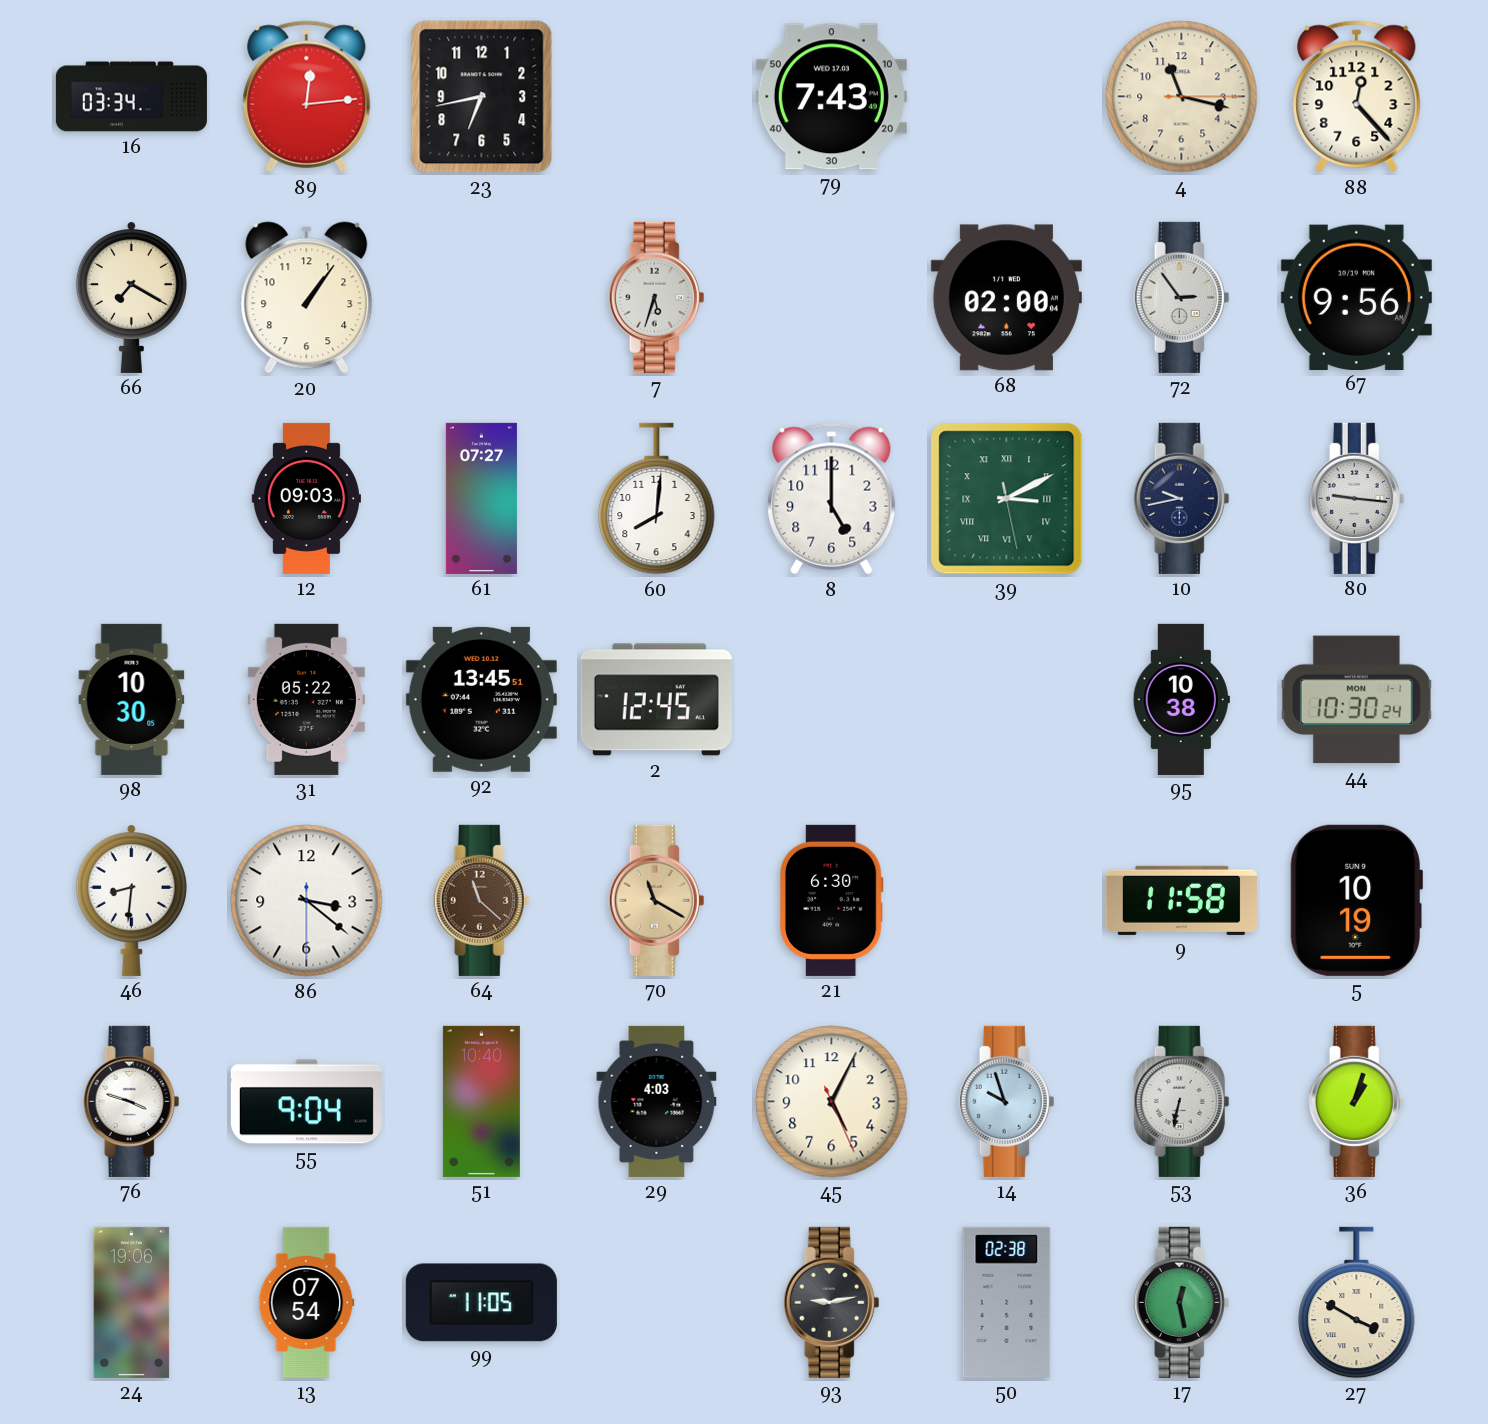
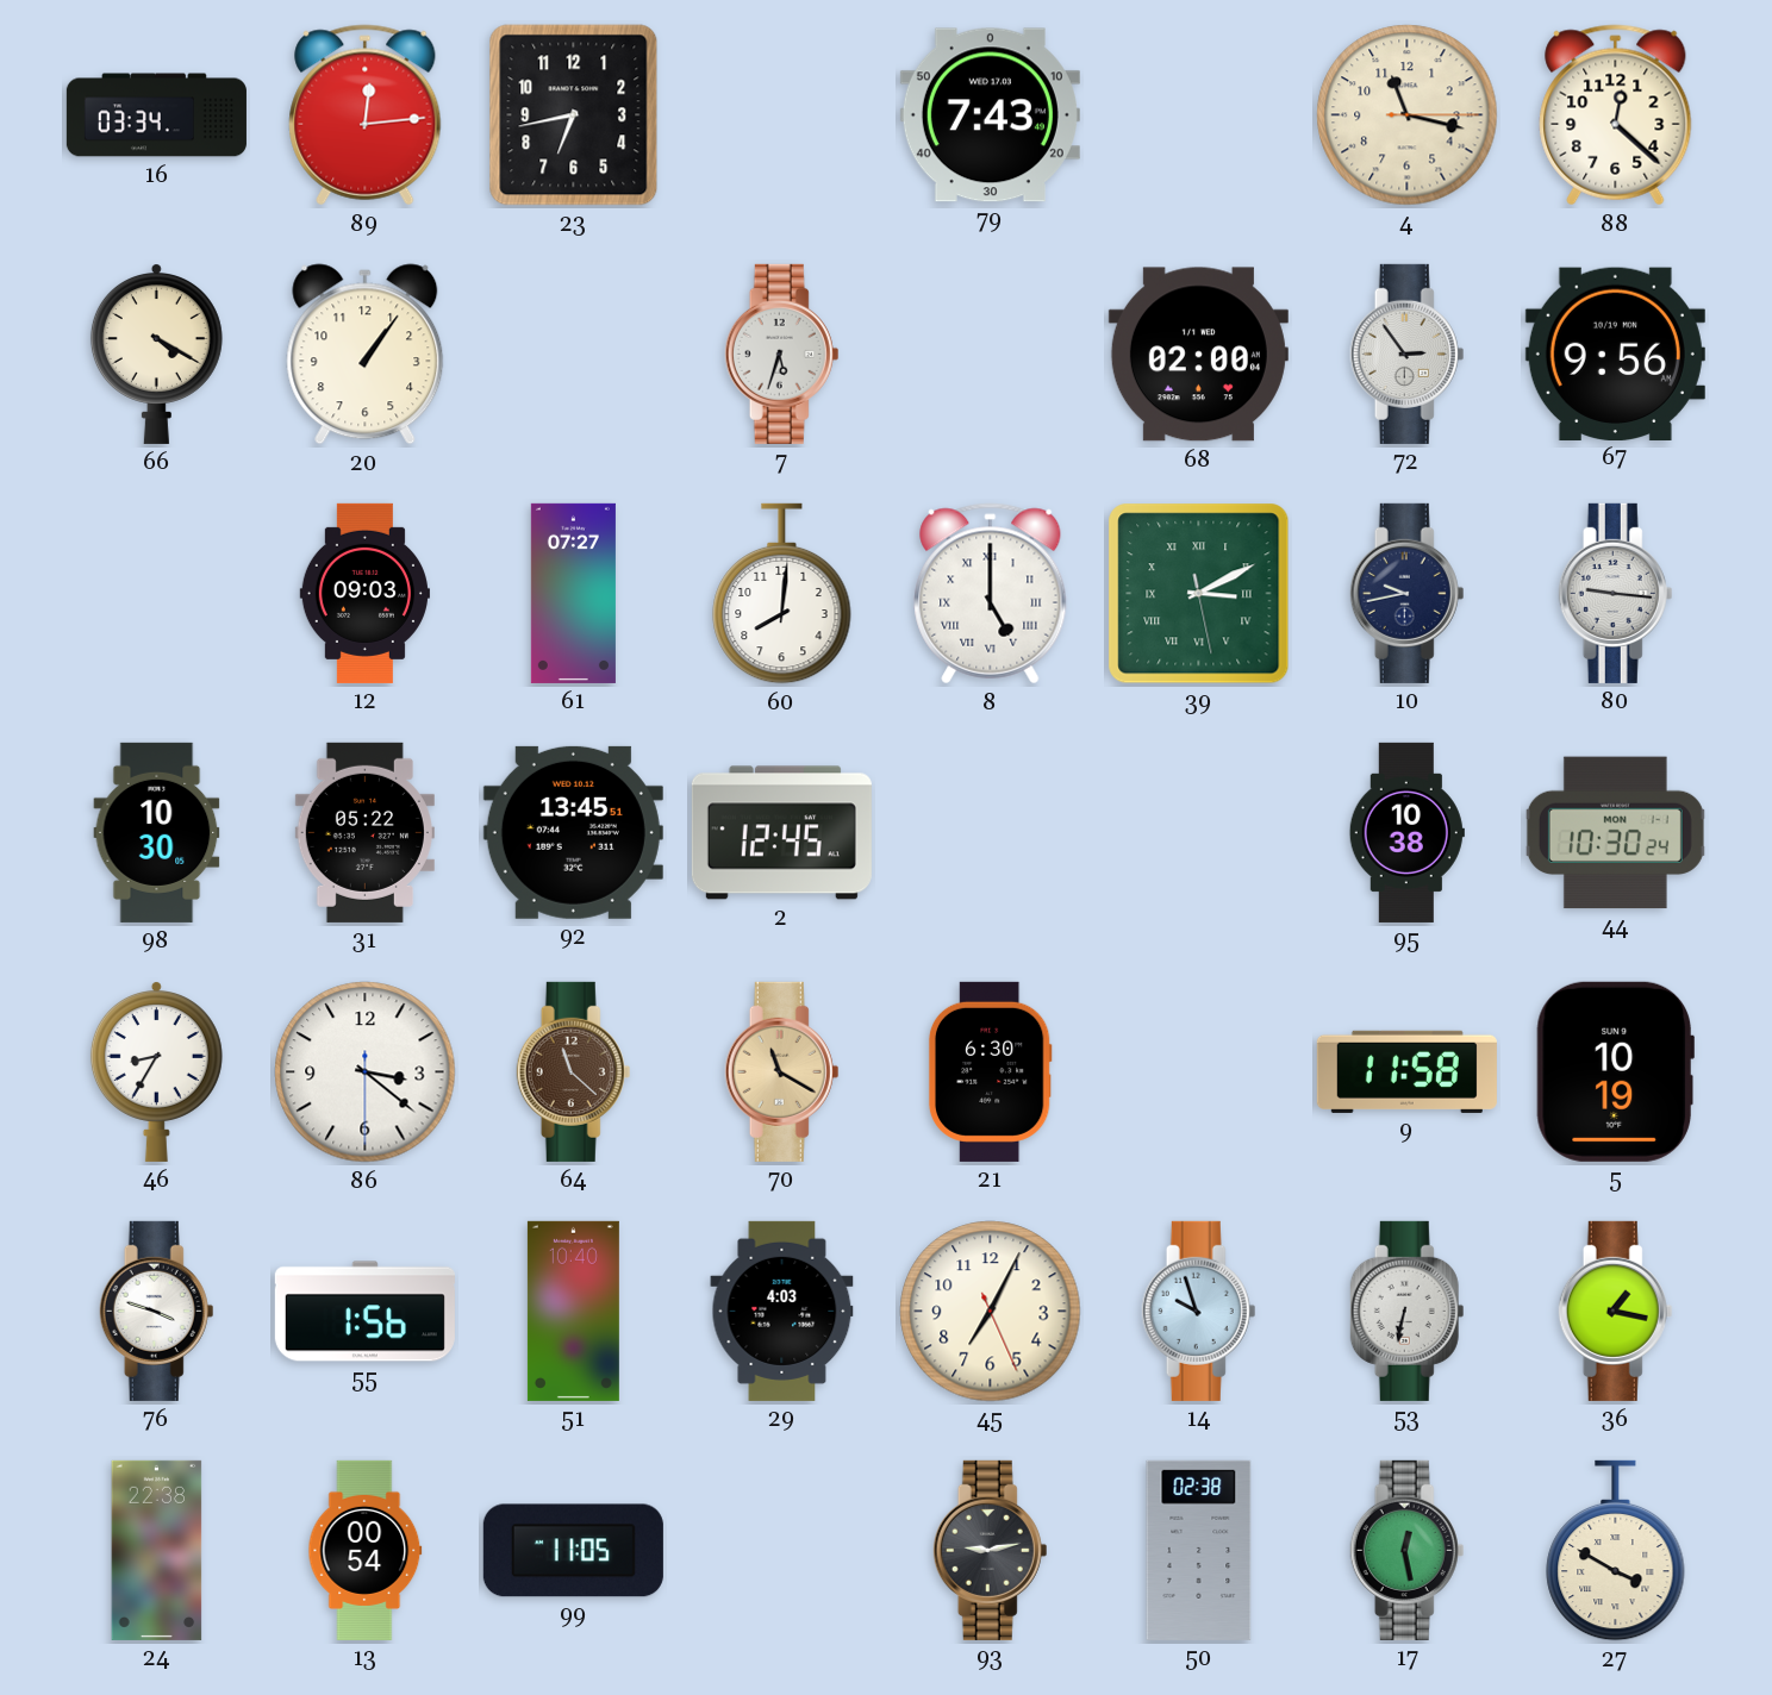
88: 12:23 -> 12:22
66: 7:20 -> 4:20
8 numerals: Arabic -> Roman
46: 8:31 -> 8:35
55: 9:04 -> 1:56
45: 5:04 -> 7:04
36: 1:03 -> 1:17
24: 19:06 -> 22:38
13: 07:54 -> 00:54
